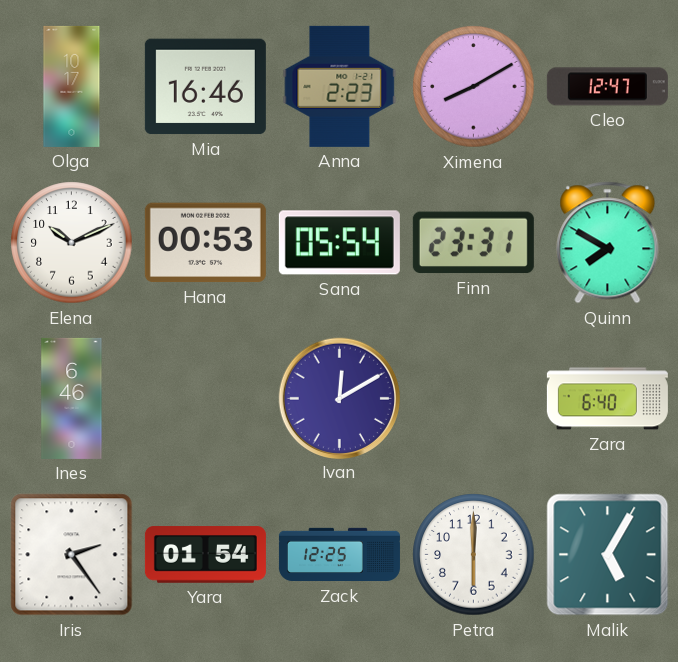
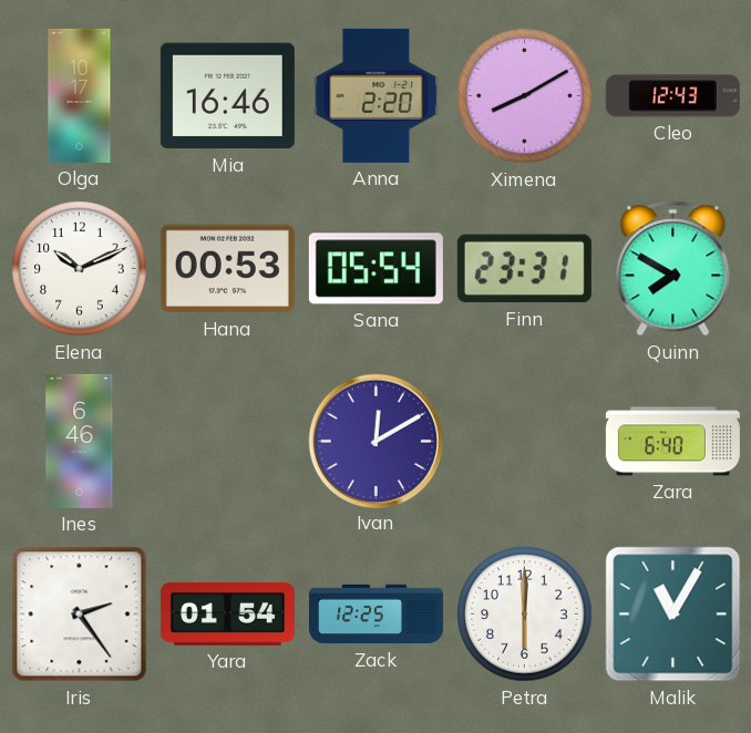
Anna: 2:23 -> 2:20
Cleo: 12:47 -> 12:43
Malik: 5:05 -> 11:05
